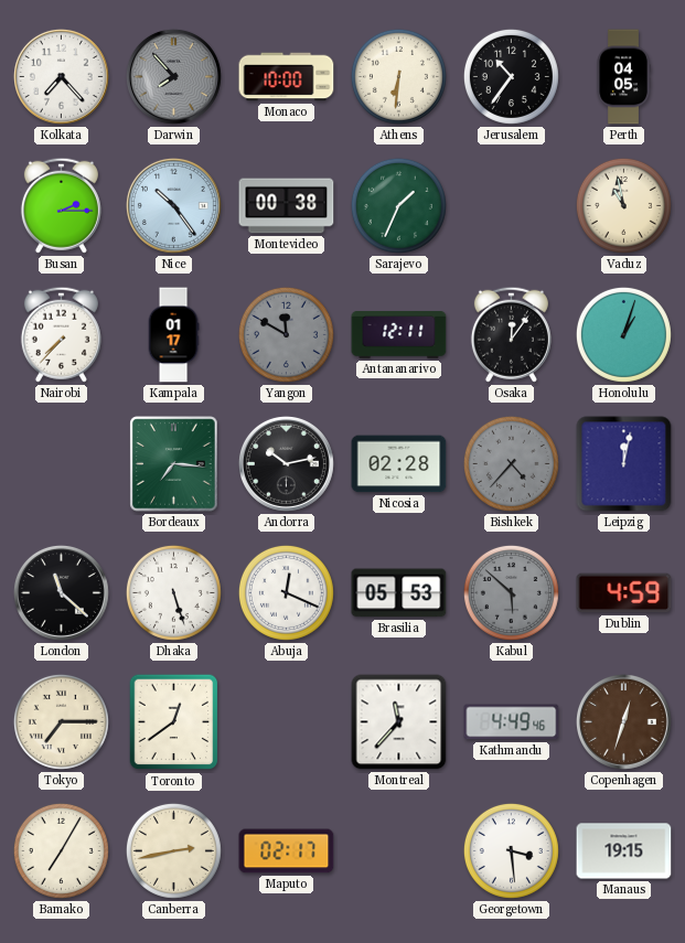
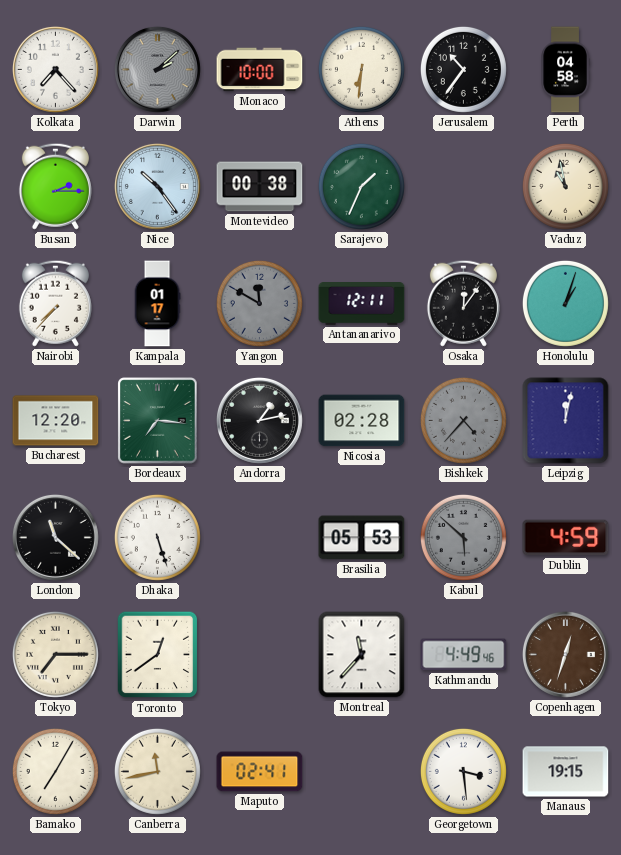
Darwin: 7:53 -> 2:08
Perth: 04:05 -> 04:58
Bucharest: none -> 12:20
Andorra: 10:13 -> 1:13
Abuja: 12:19 -> none
Canberra: 2:43 -> 11:43
Maputo: 02:17 -> 02:41
